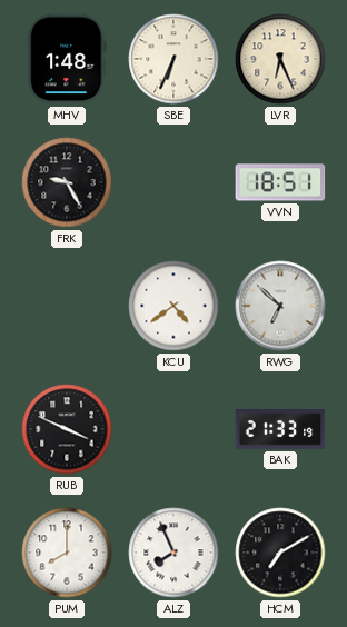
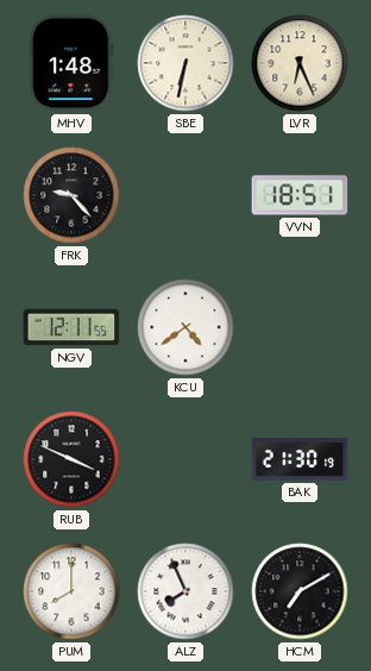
SBE: 6:34 -> 6:32
FRK: 9:25 -> 9:23
NGV: none -> 12:11
RWG: 6:52 -> none
BAK: 21:33 -> 21:30
